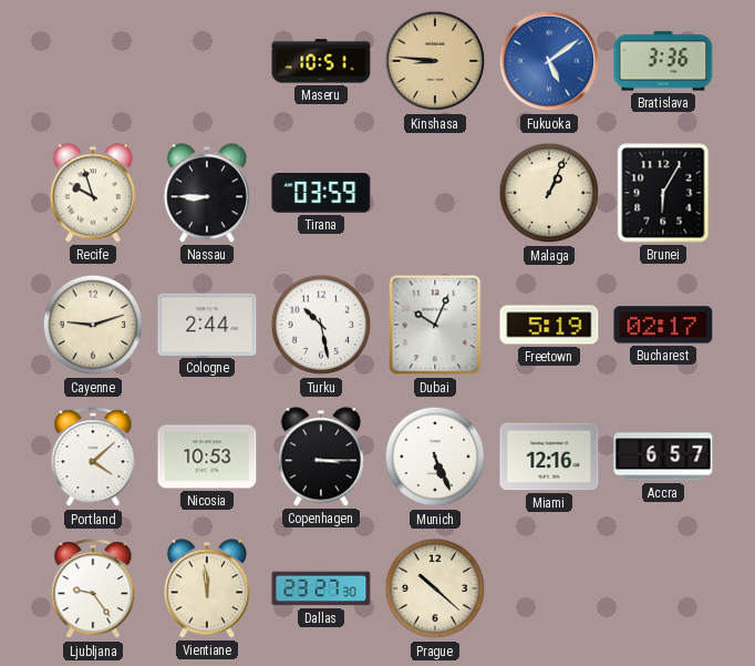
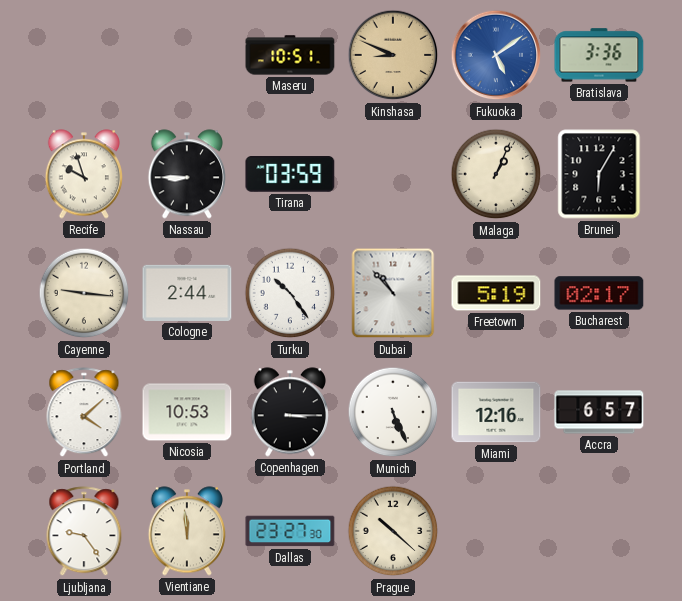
Kinshasa: 8:46 -> 8:49
Cayenne: 9:12 -> 9:16
Turku: 10:28 -> 10:24
Dubai: 10:04 -> 10:53
